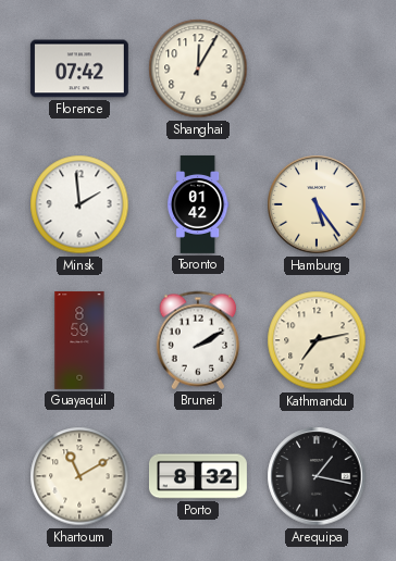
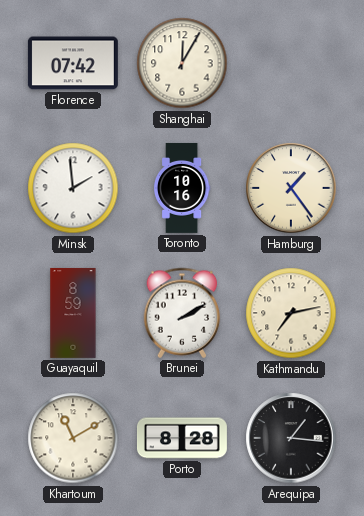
Toronto: 01:42 -> 10:16
Hamburg: 5:24 -> 1:24
Porto: 8:32 -> 8:28
Arequipa: 1:17 -> 1:16
